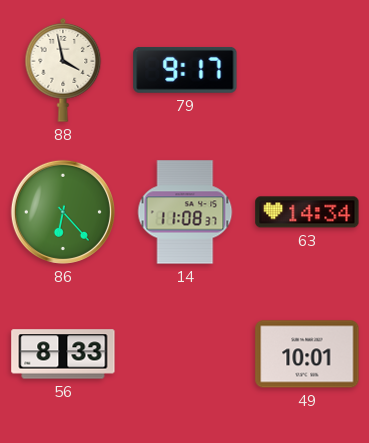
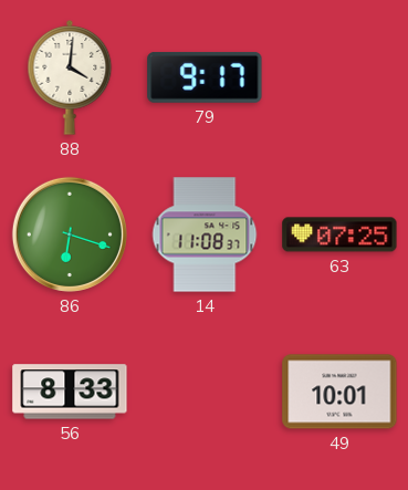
88: 3:58 -> 4:01
86: 6:23 -> 6:18
63: 14:34 -> 07:25
